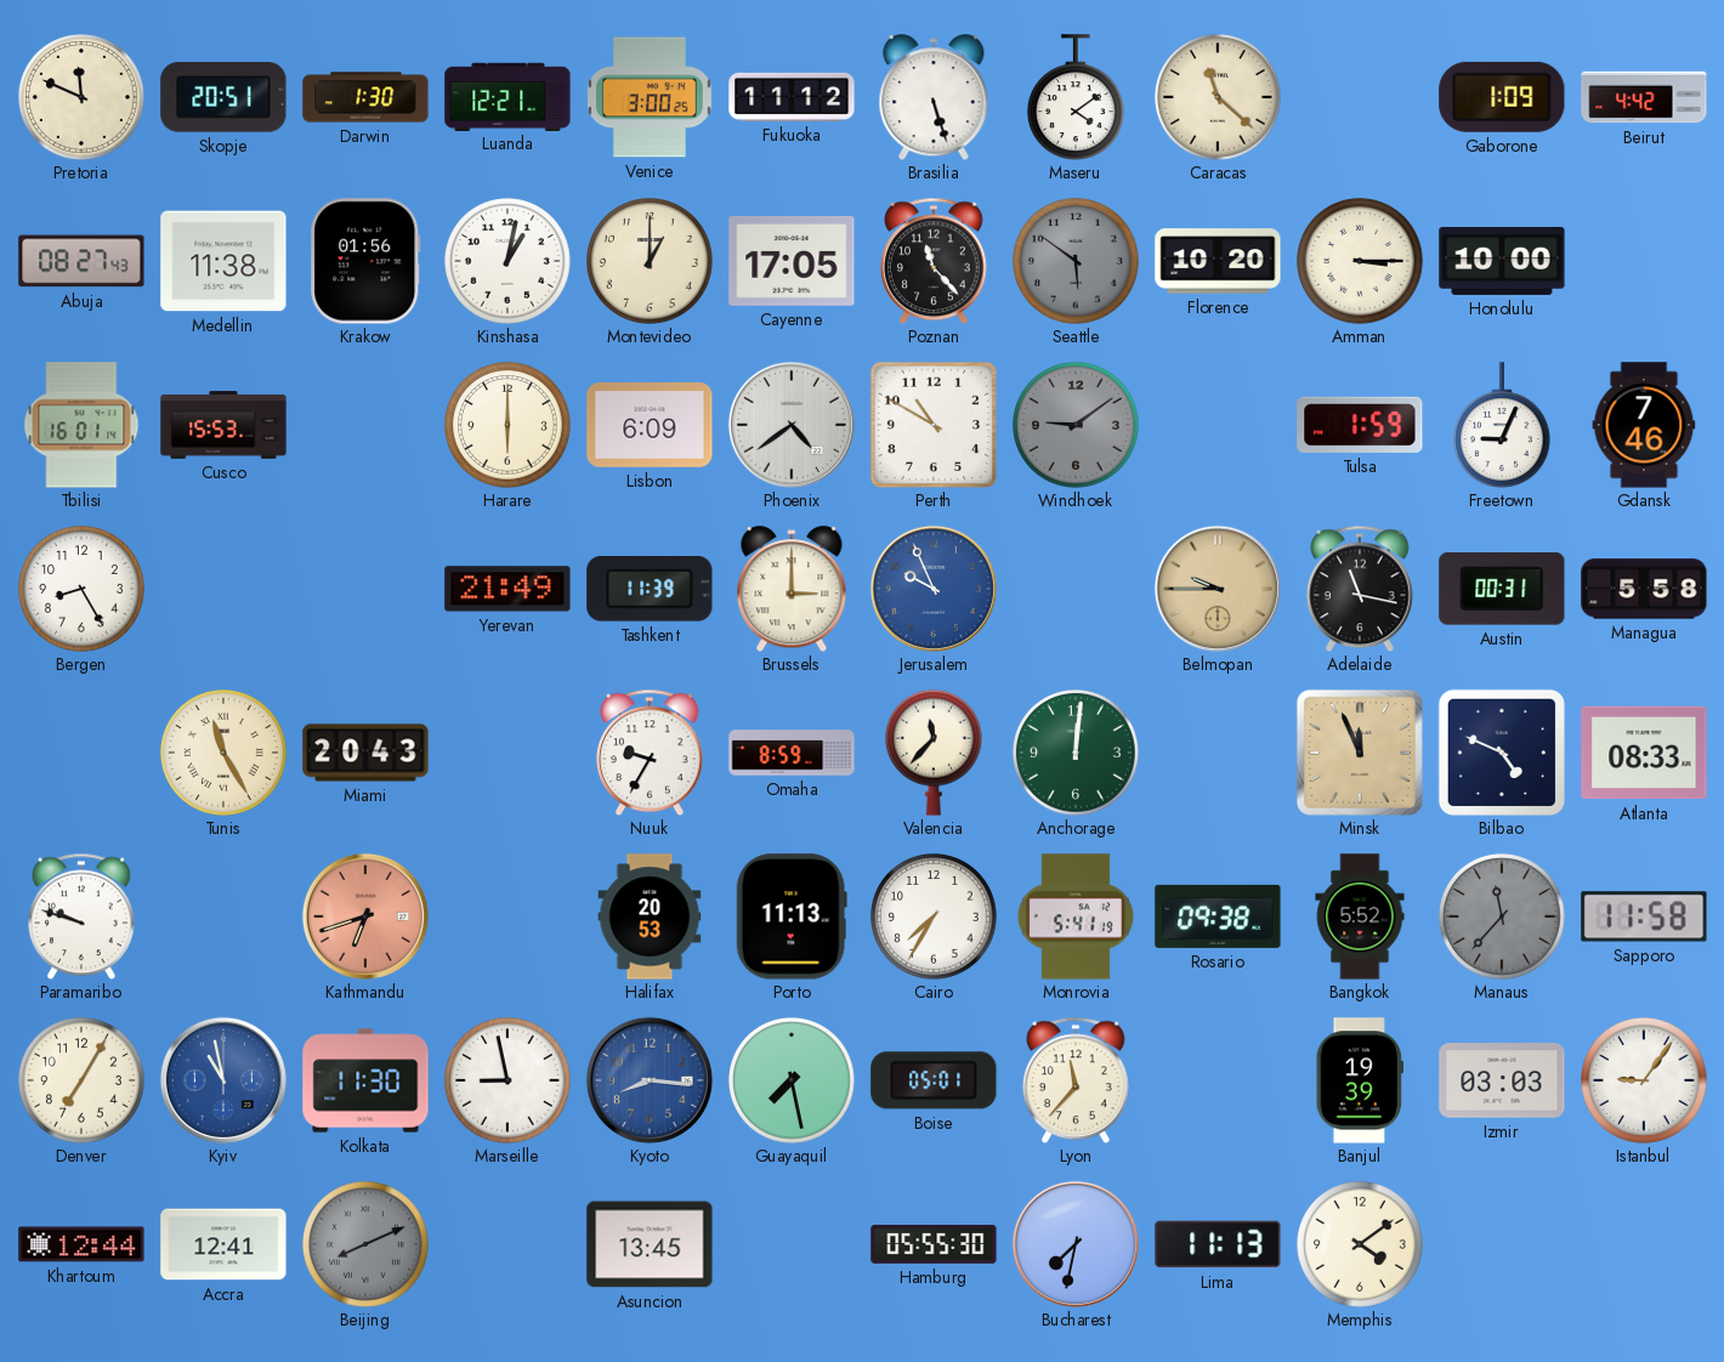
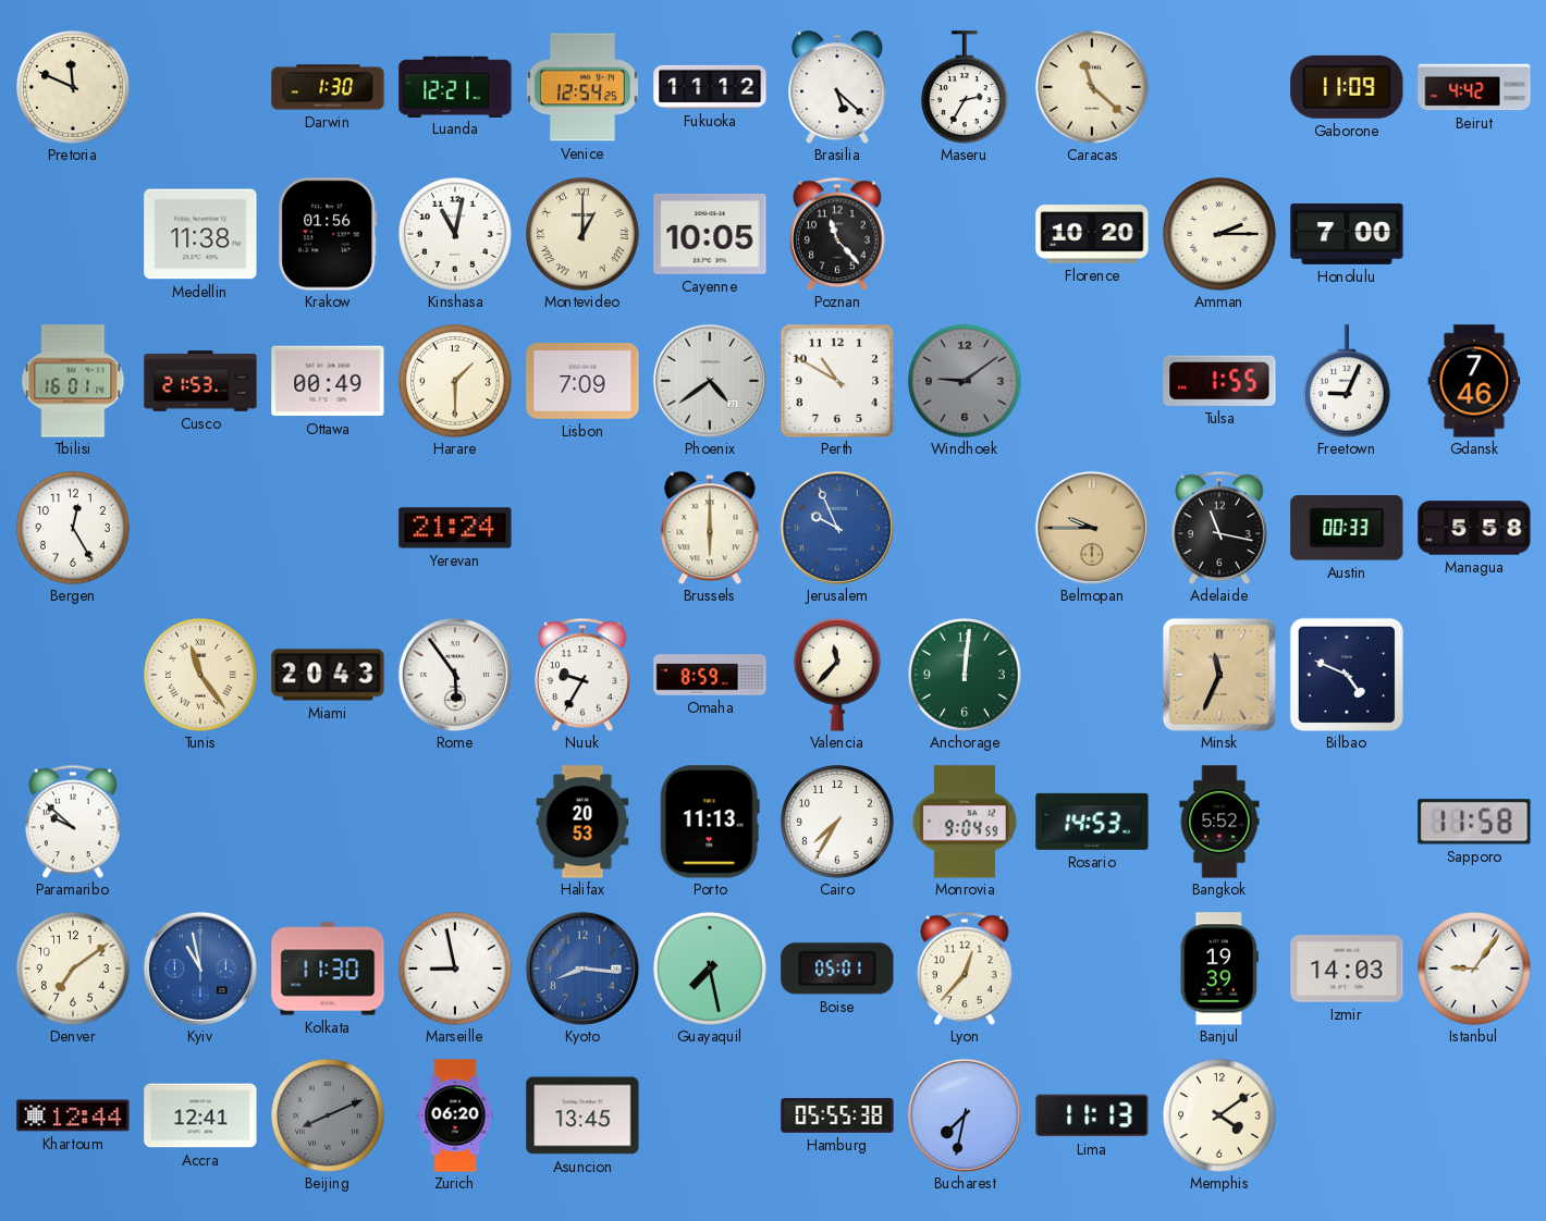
Skopje: 20:51 -> none
Venice: 3:00 -> 12:54
Brasilia: 5:27 -> 5:22
Maseru: 4:09 -> 2:35
Gaborone: 1:09 -> 11:09
Abuja: 08:27 -> none
Kinshasa: 1:02 -> 11:02
Montevideo numerals: Arabic -> Roman
Cayenne: 17:05 -> 10:05
Seattle: 5:51 -> none
Amman: 3:15 -> 2:15
Honolulu: 10:00 -> 7:00
Cusco: 15:53 -> 21:53
Ottawa: none -> 00:49
Harare: 6:00 -> 1:30
Lisbon: 6:09 -> 7:09
Tulsa: 1:59 -> 1:55
Bergen: 8:25 -> 12:25
Yerevan: 21:49 -> 21:24
Tashkent: 11:39 -> none
Brussels: 3:00 -> 6:00
Austin: 00:31 -> 00:33
Tunis: 11:25 -> 11:24
Rome: none -> 5:54
Minsk: 11:56 -> 11:34
Atlanta: 08:33 -> none
Paramaribo: 9:48 -> 9:52
Kathmandu: 6:42 -> none
Monrovia: 5:41 -> 9:04
Rosario: 09:38 -> 14:53
Manaus: 11:37 -> none
Denver: 7:05 -> 7:09
Lyon: 11:37 -> 12:37
Izmir: 03:03 -> 14:03
Zurich: none -> 06:20
Hamburg: 05:55:30 -> 05:55:38
